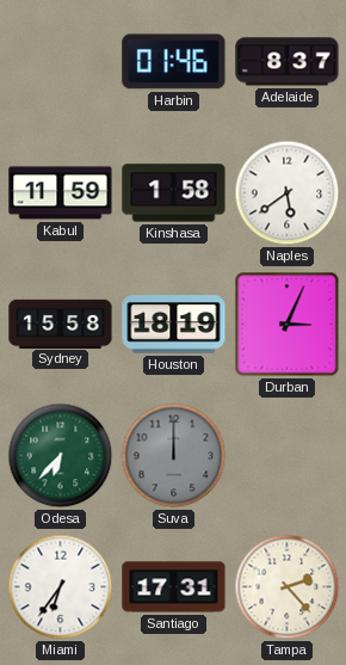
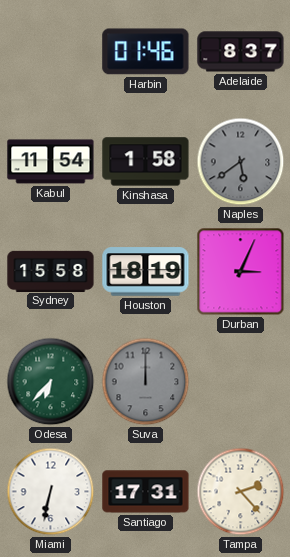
Kabul: 11:59 -> 11:54
Naples dial: white -> grey
Miami: 6:36 -> 6:32
